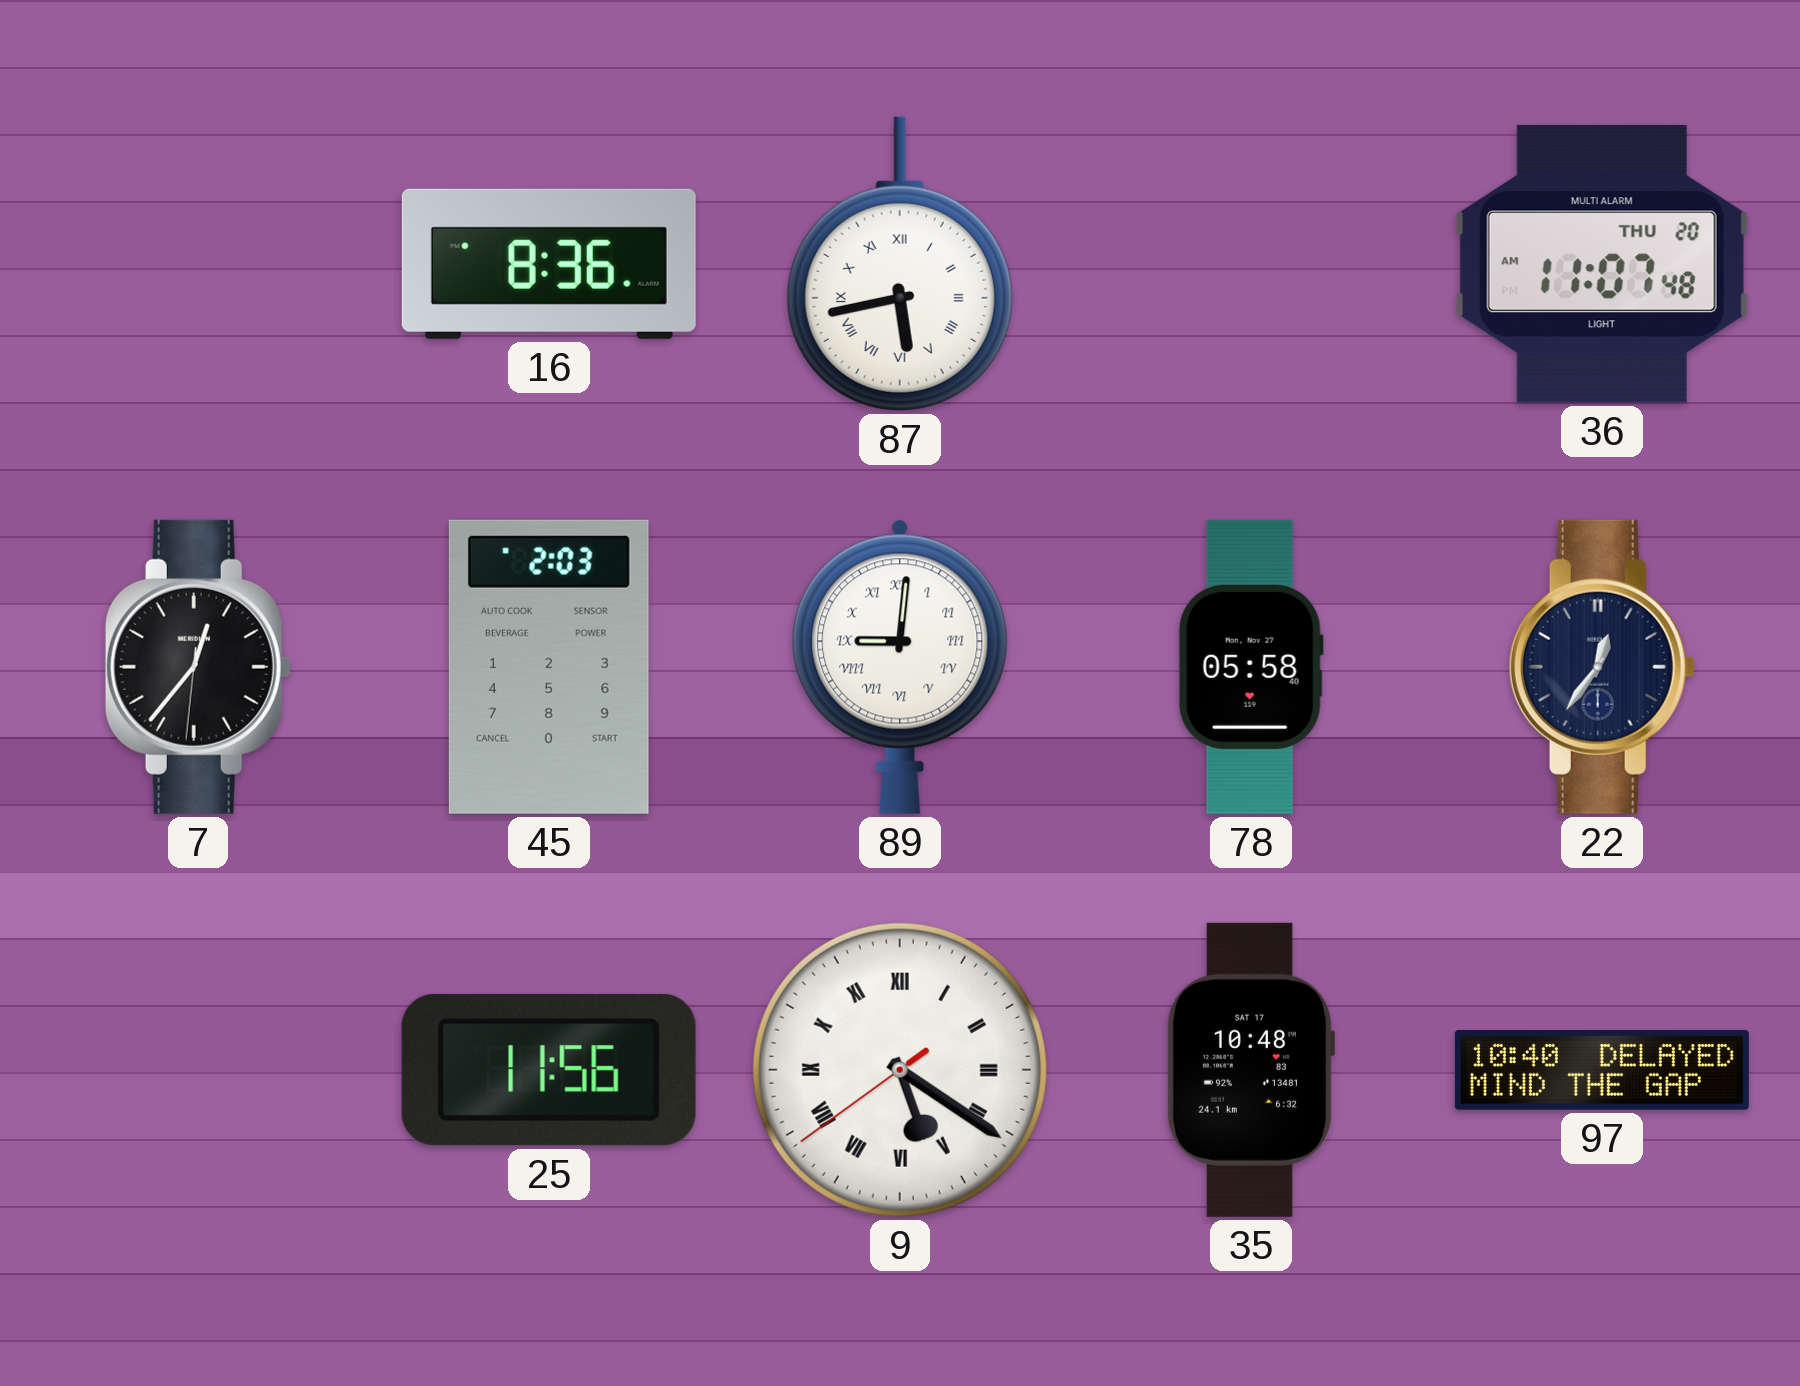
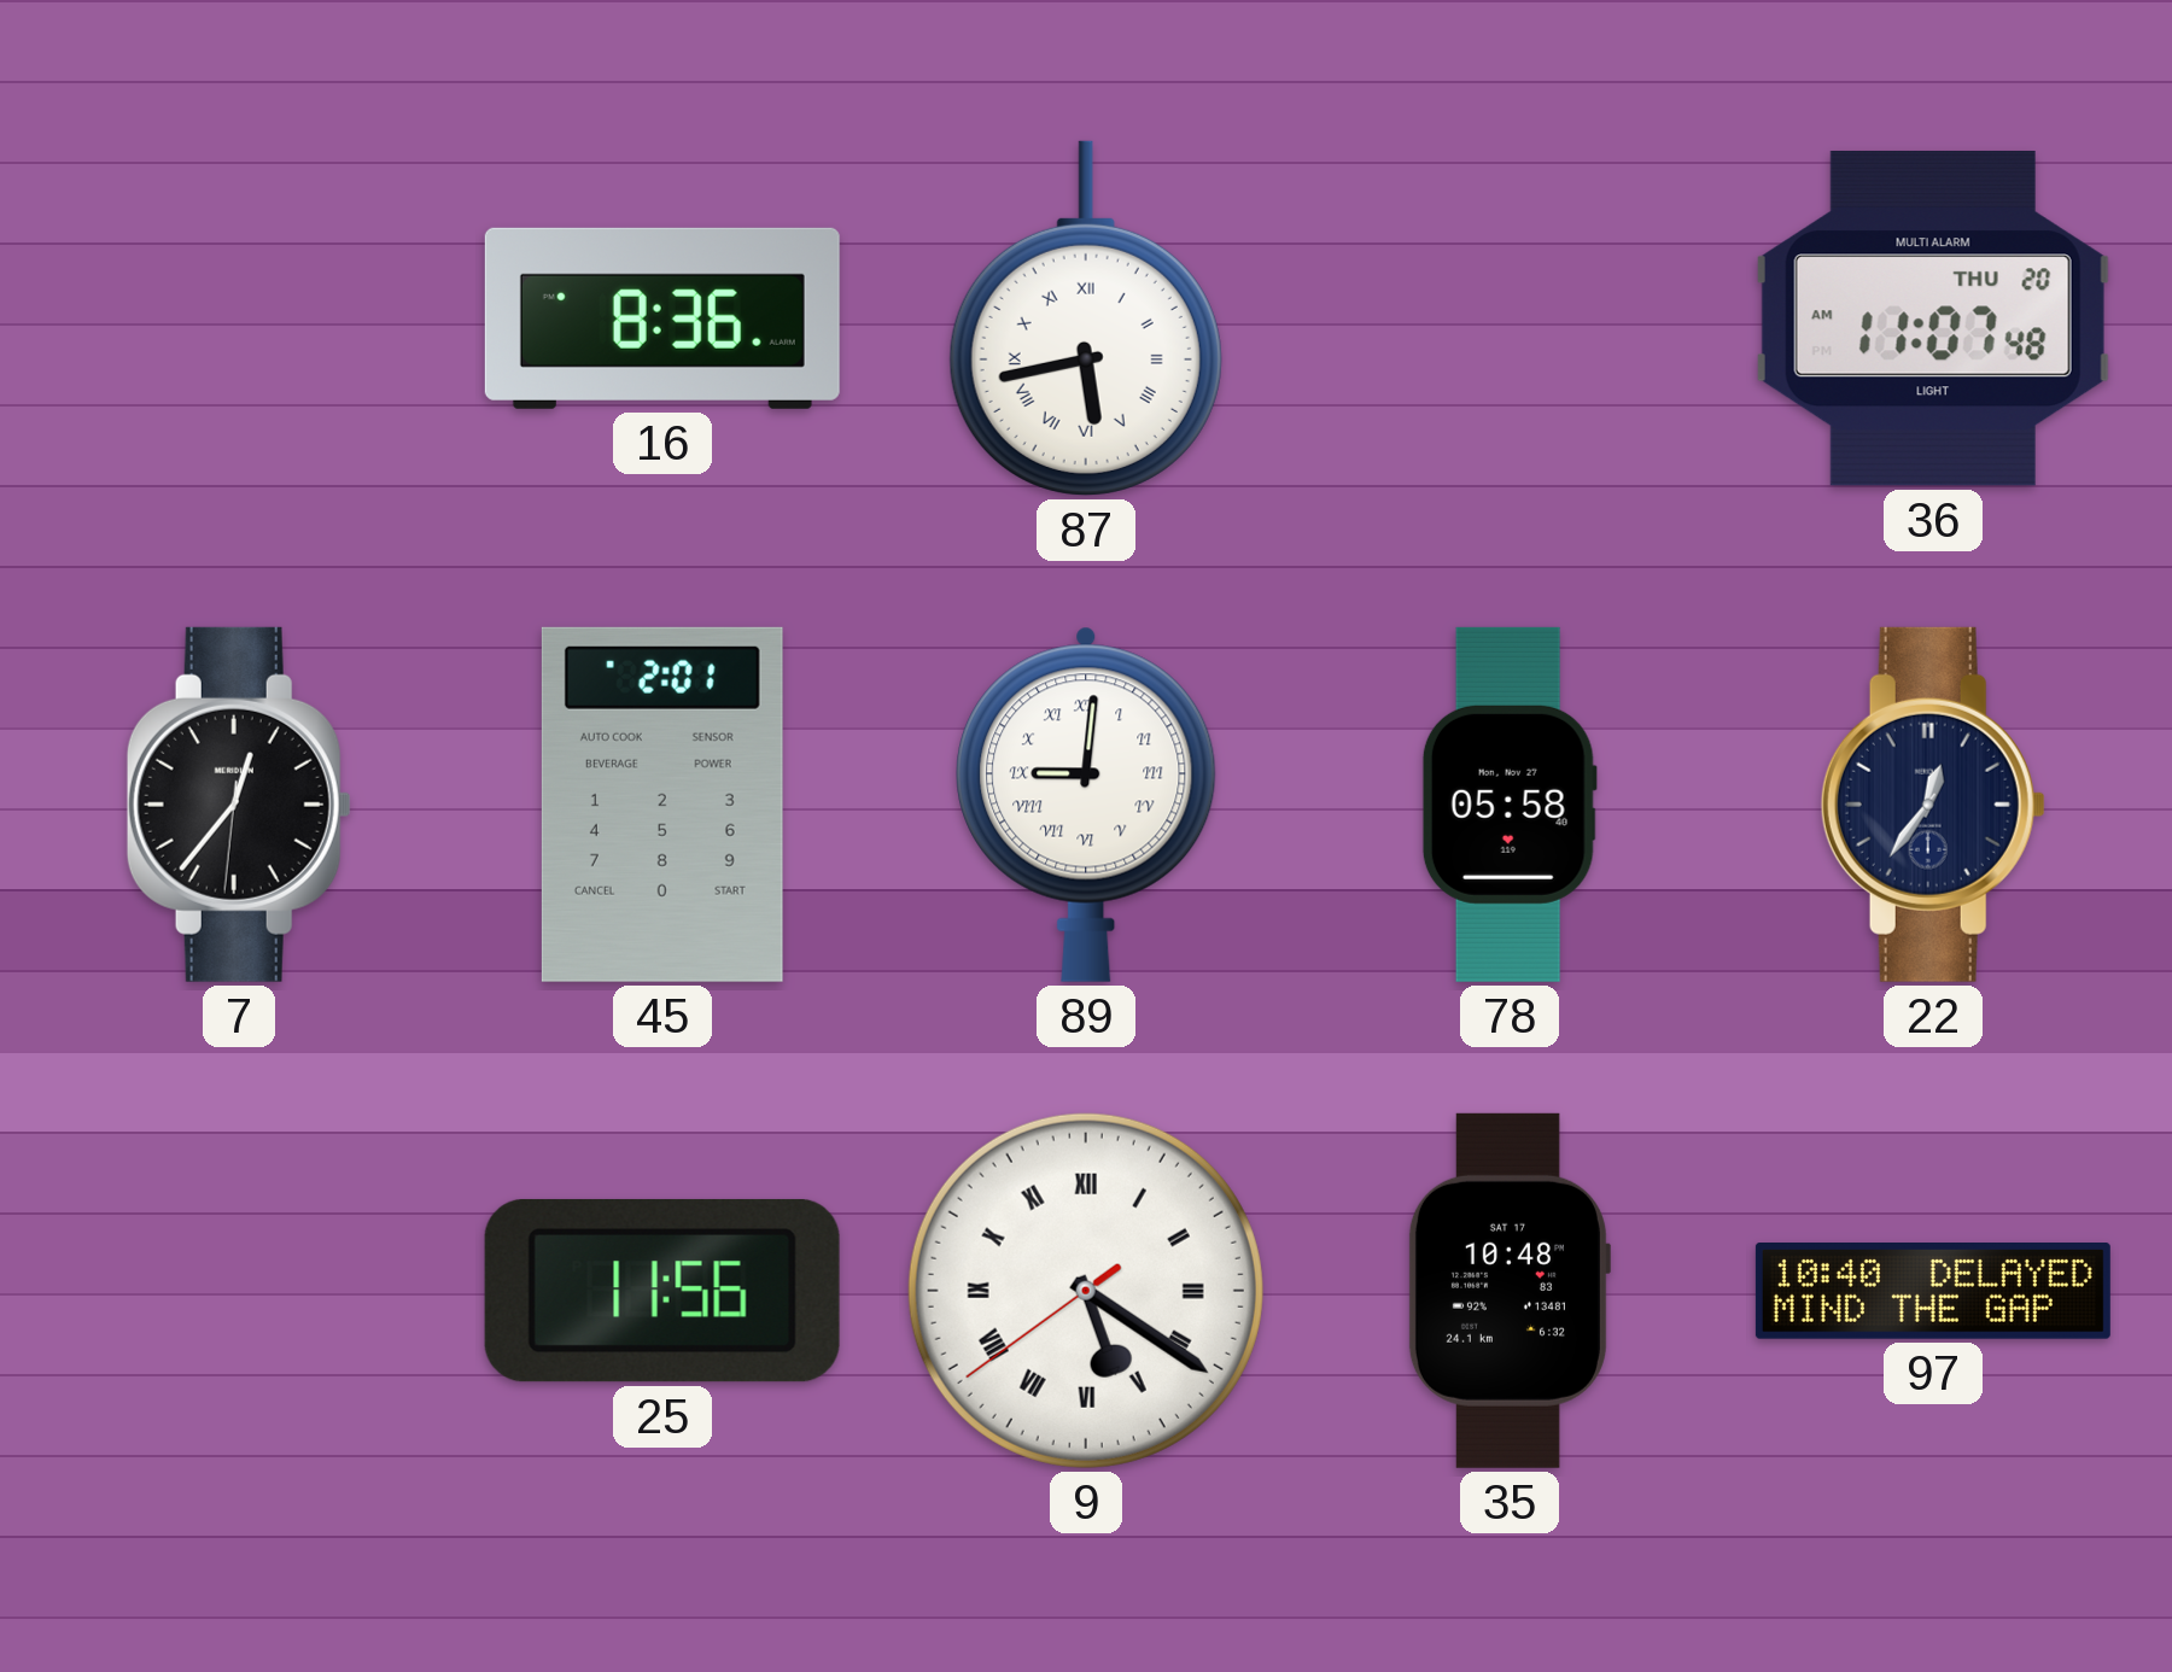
45: 2:03 -> 2:01
